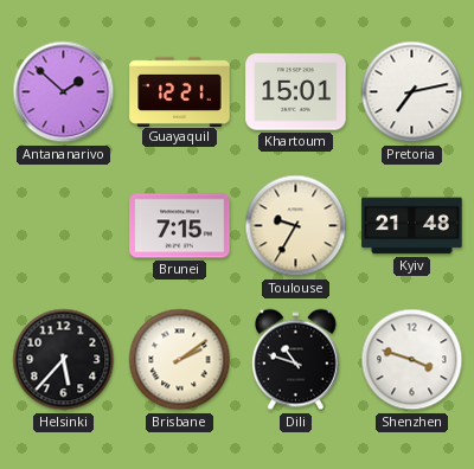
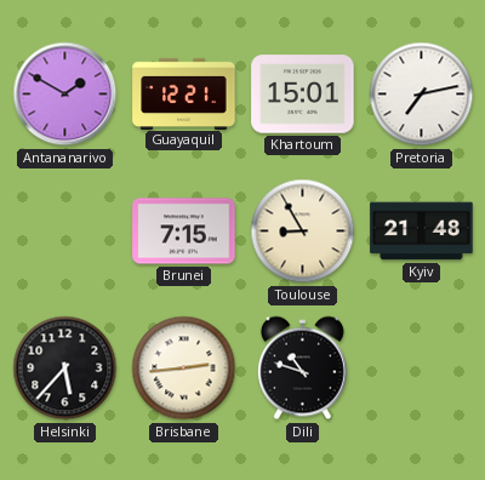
Antananarivo: 1:52 -> 1:50
Toulouse: 9:35 -> 8:55
Brisbane: 2:09 -> 2:44
Shenzhen: 3:48 -> none
